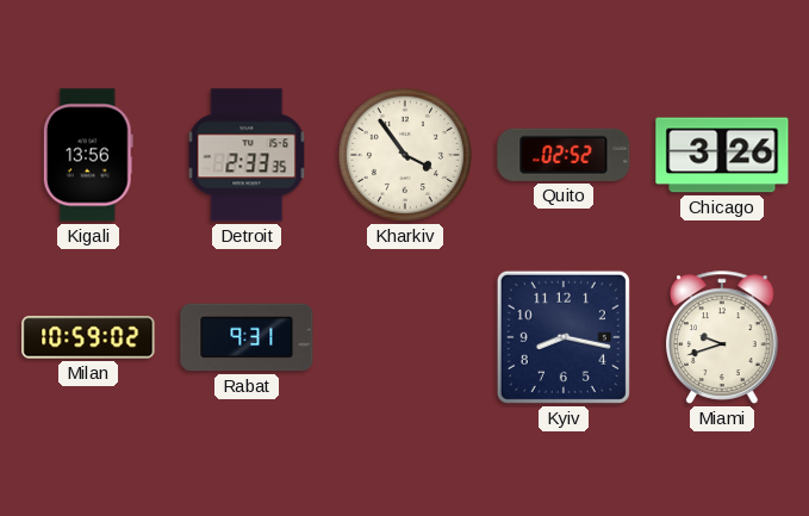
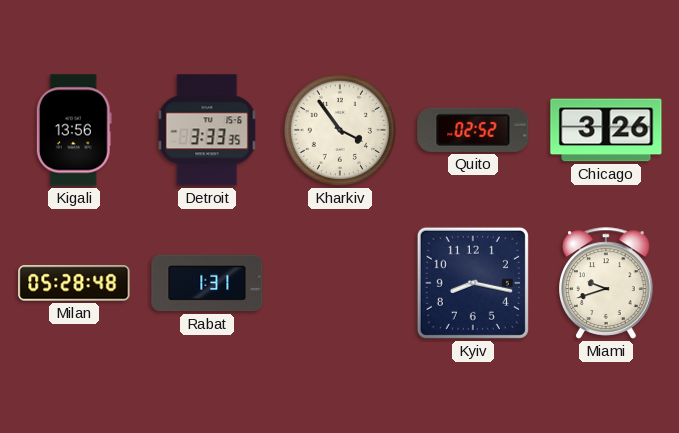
Detroit: 2:33 -> 3:33
Milan: 10:59 -> 05:28
Rabat: 9:31 -> 1:31
